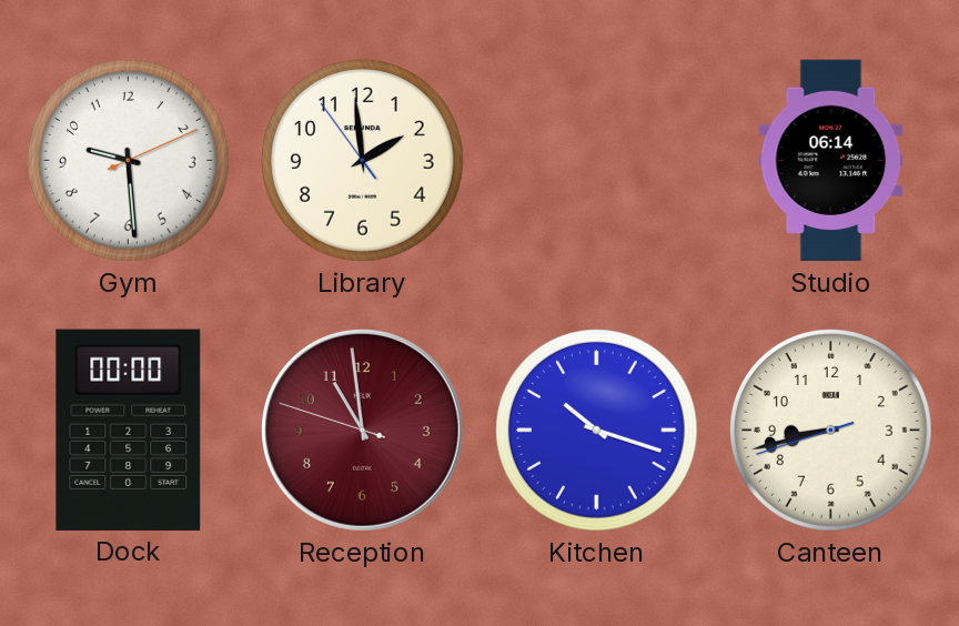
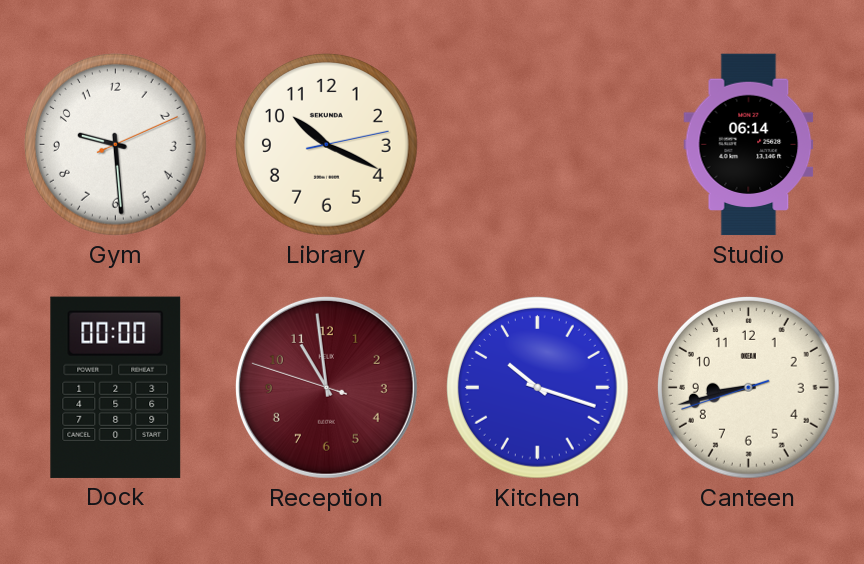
Library: 1:58 -> 10:19
